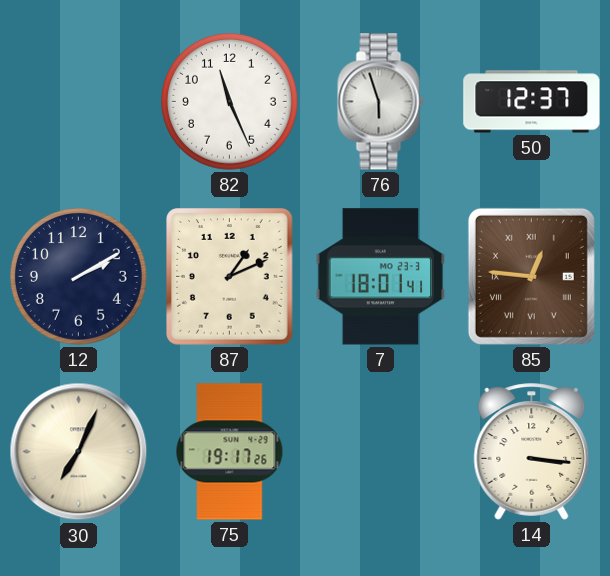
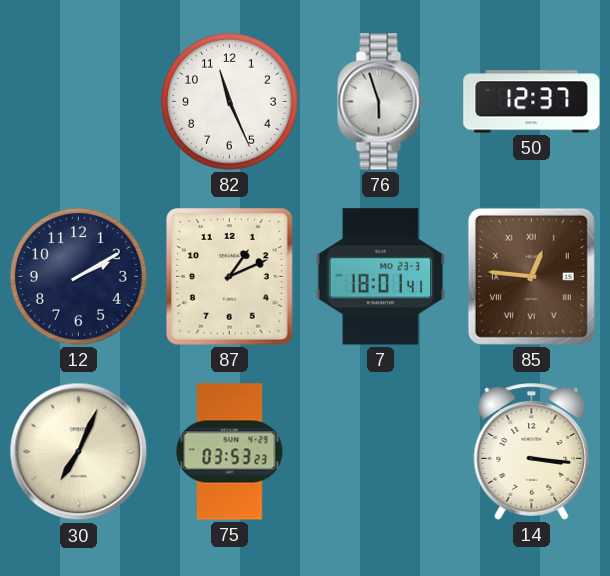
75: 19:17 -> 03:53
